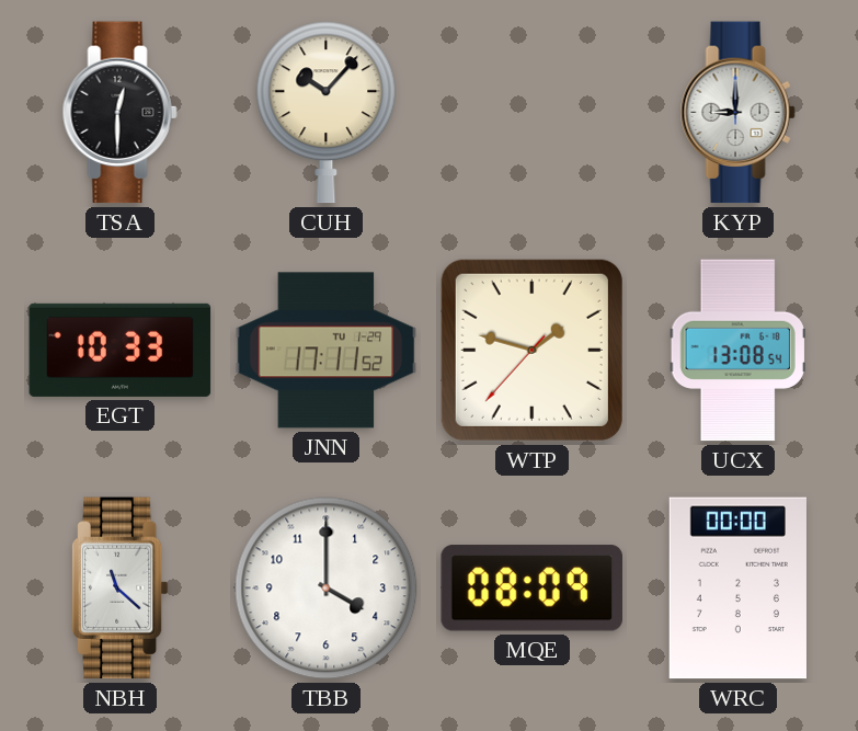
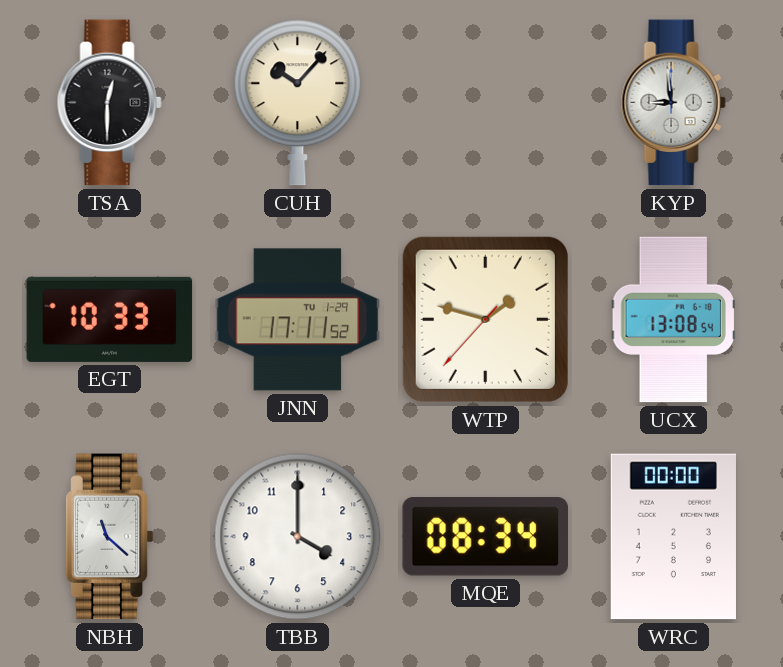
KYP: 9:00 -> 8:59
MQE: 08:09 -> 08:34
